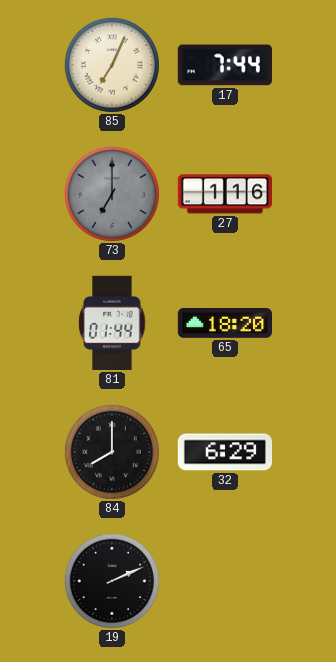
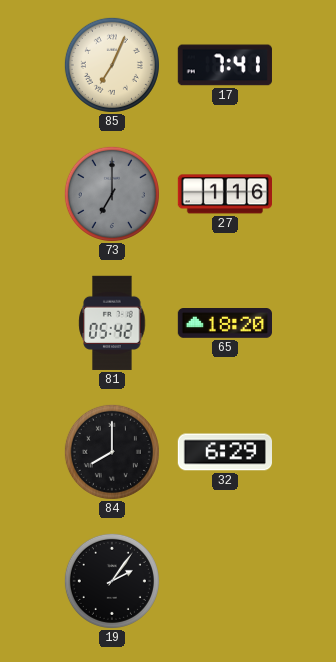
17: 7:44 -> 7:41
81: 01:44 -> 05:42
19: 2:11 -> 2:06
